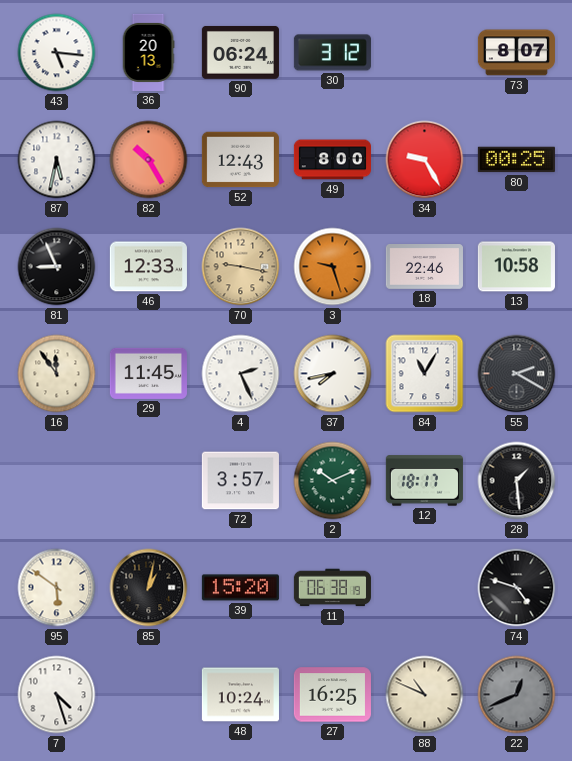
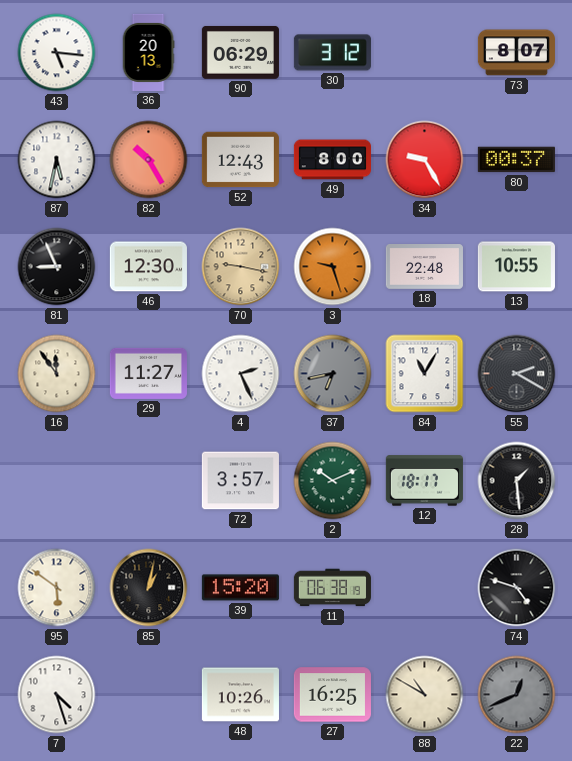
90: 06:24 -> 06:29
80: 00:25 -> 00:37
46: 12:33 -> 12:30
18: 22:46 -> 22:48
13: 10:58 -> 10:55
29: 11:45 -> 11:27
37: 7:43 -> 6:43
37 dial: white -> grey
48: 10:24 -> 10:26
88: 10:49 -> 10:50
